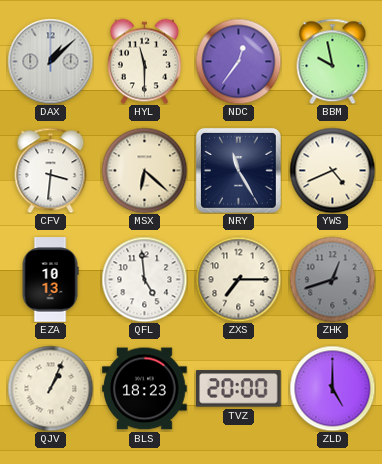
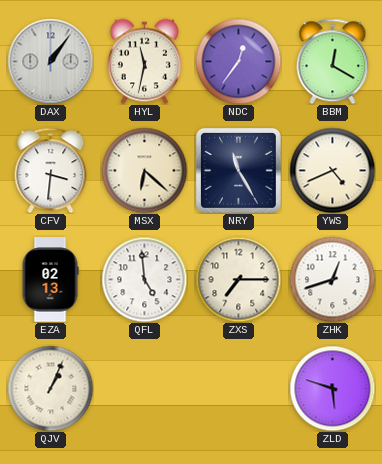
DAX: 1:08 -> 1:06
HYL: 11:30 -> 11:32
BBM: 9:58 -> 12:20
EZA: 10:13 -> 02:13
ZHK dial: grey -> white
BLS: 18:23 -> none
TVZ: 20:00 -> none
ZLD: 5:00 -> 5:48
